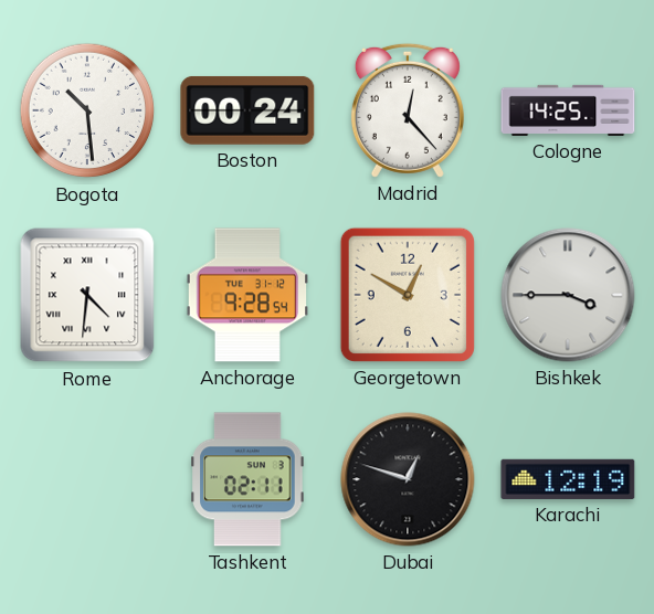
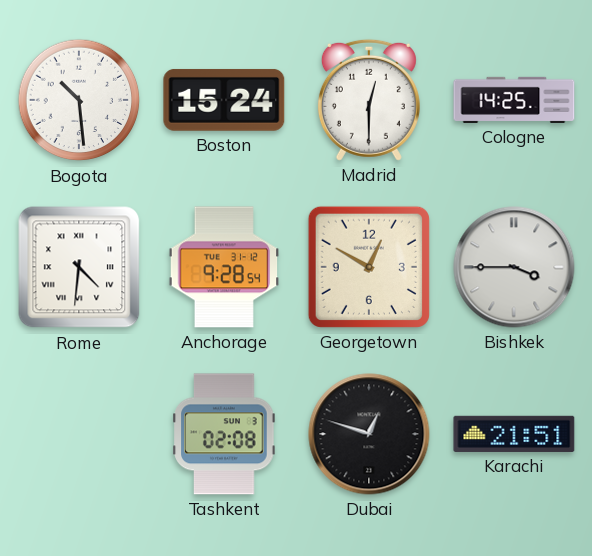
Boston: 00:24 -> 15:24
Madrid: 12:23 -> 12:30
Tashkent: 02:11 -> 02:08
Karachi: 12:19 -> 21:51
